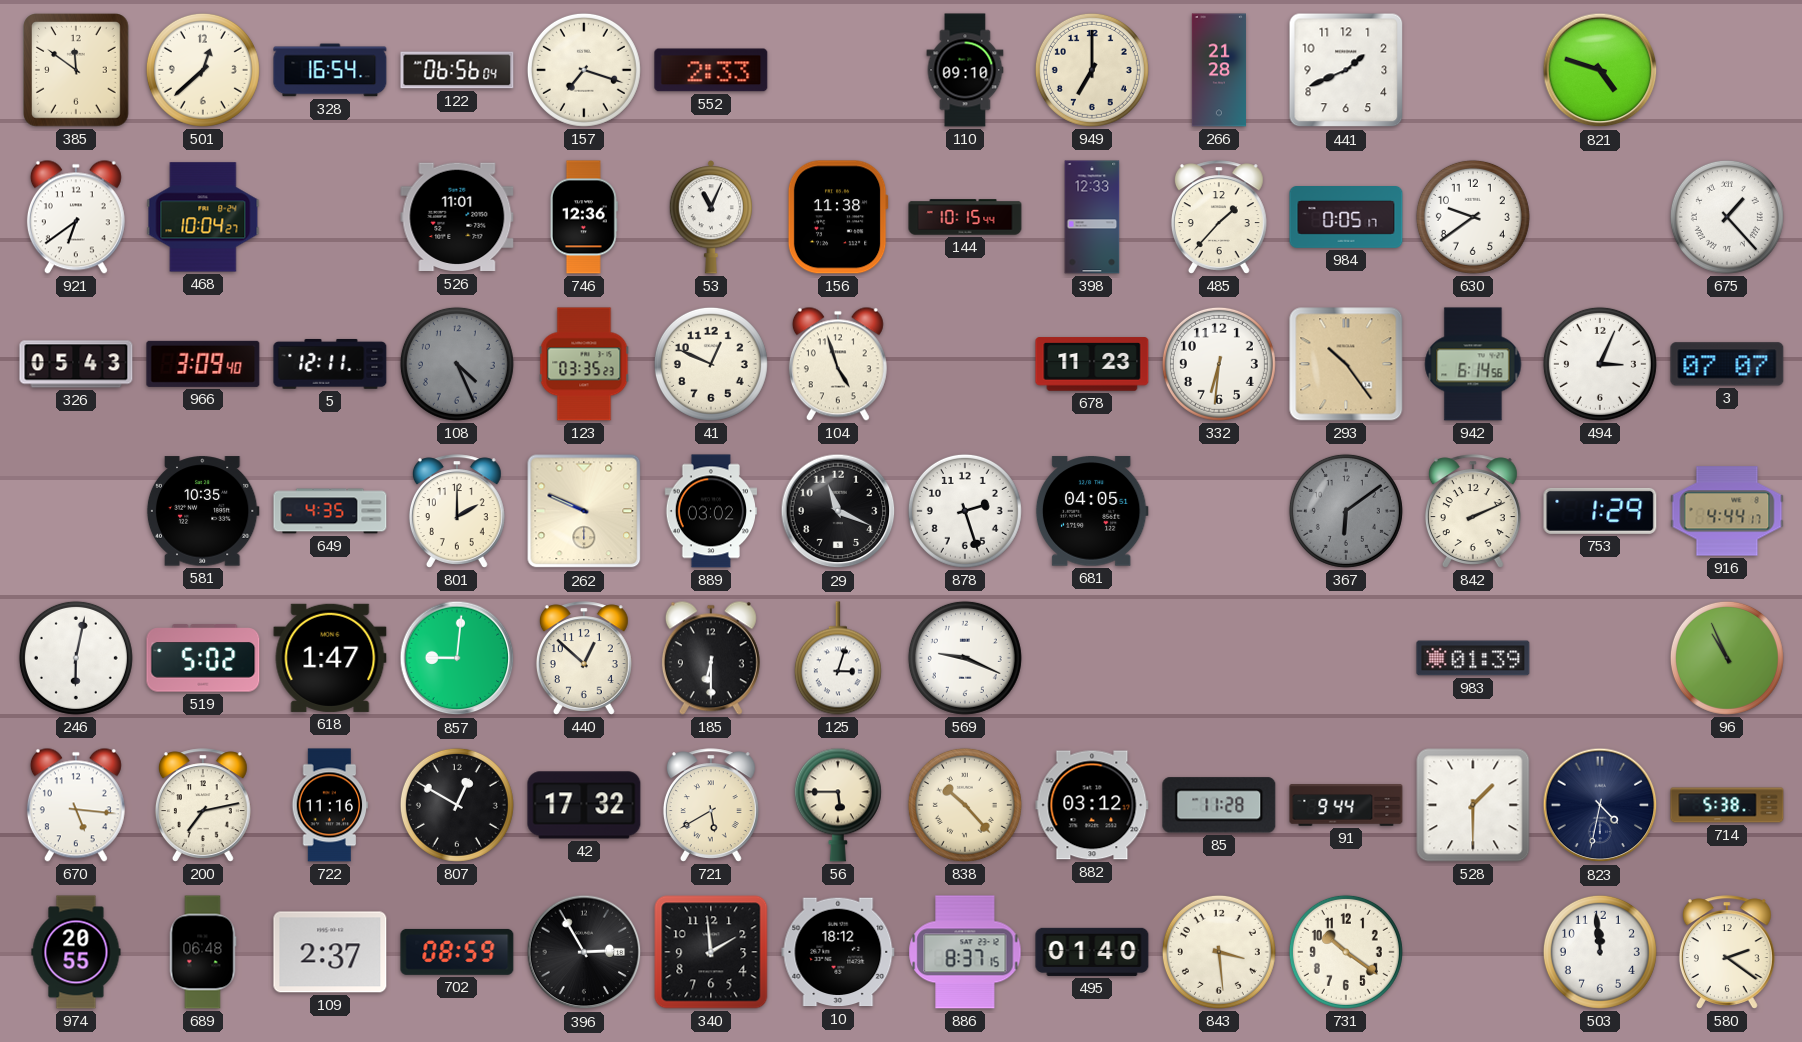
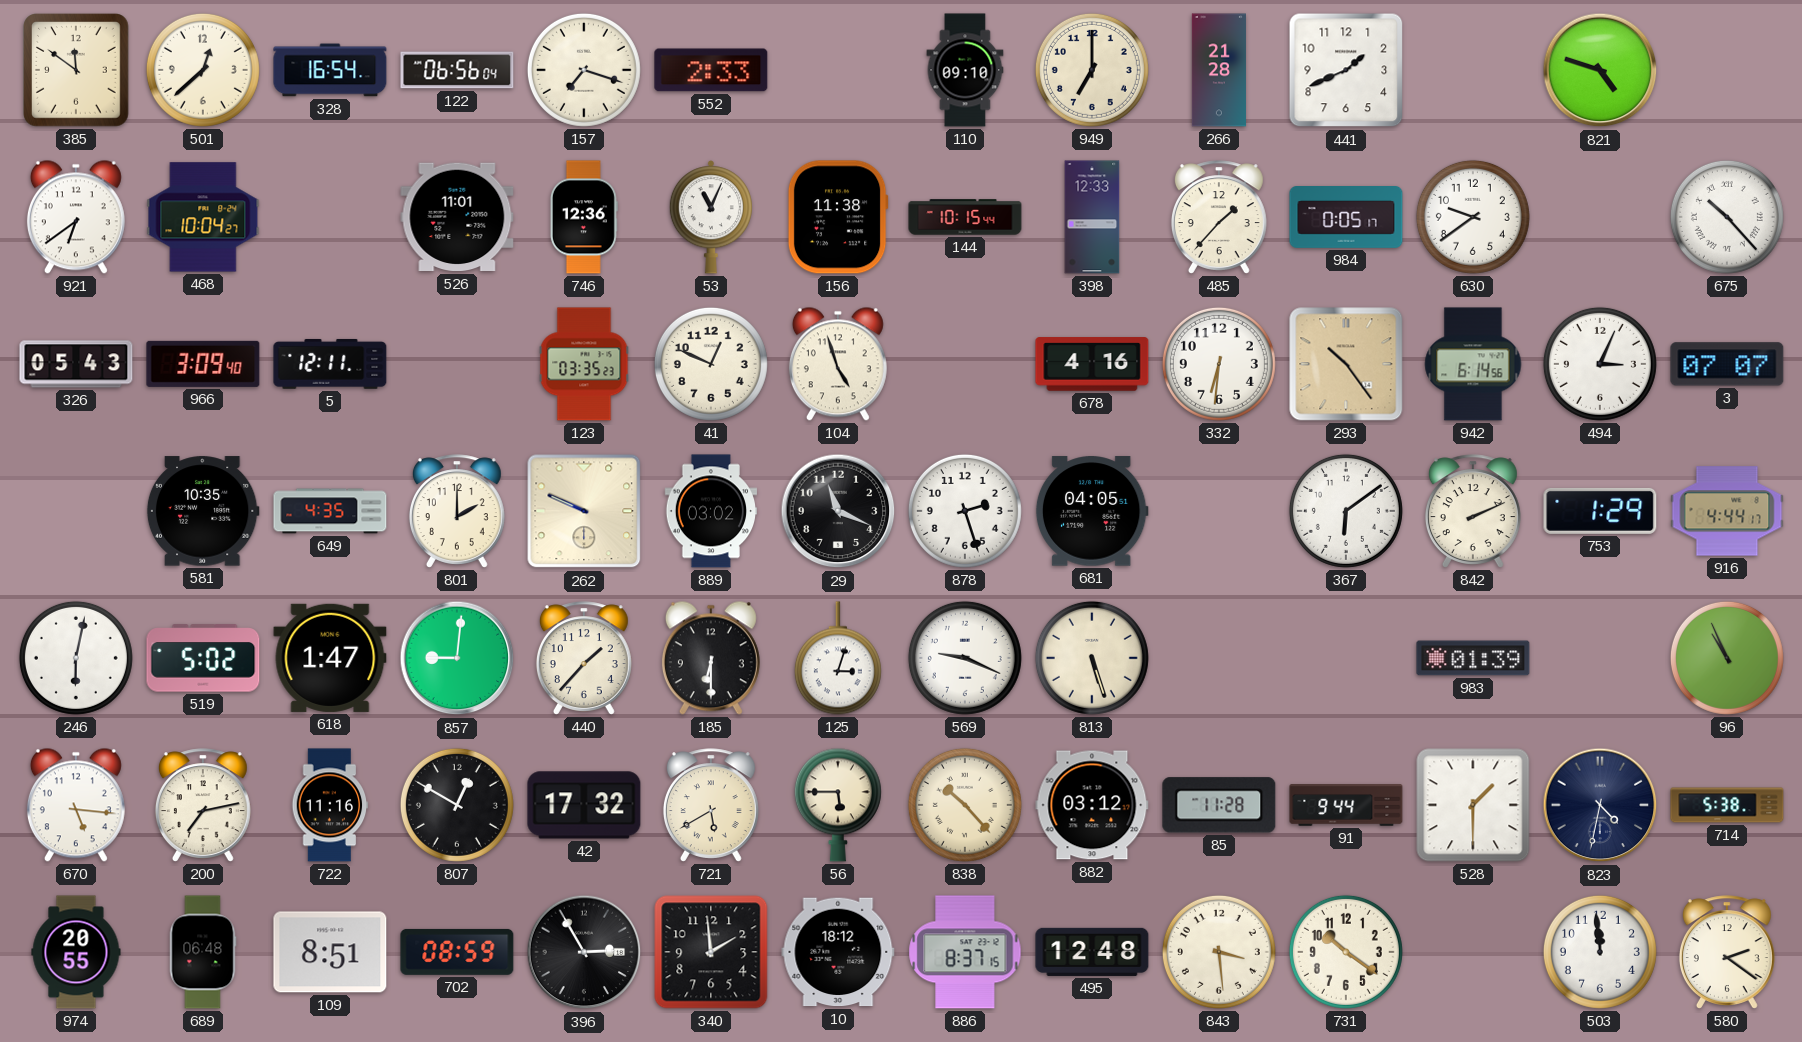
675: 1:23 -> 10:23
108: 4:26 -> none
678: 11:23 -> 4:16
367 dial: grey -> white
440: 12:52 -> 1:37
813: none -> 5:27
109: 2:37 -> 8:51
495: 01:40 -> 12:48
